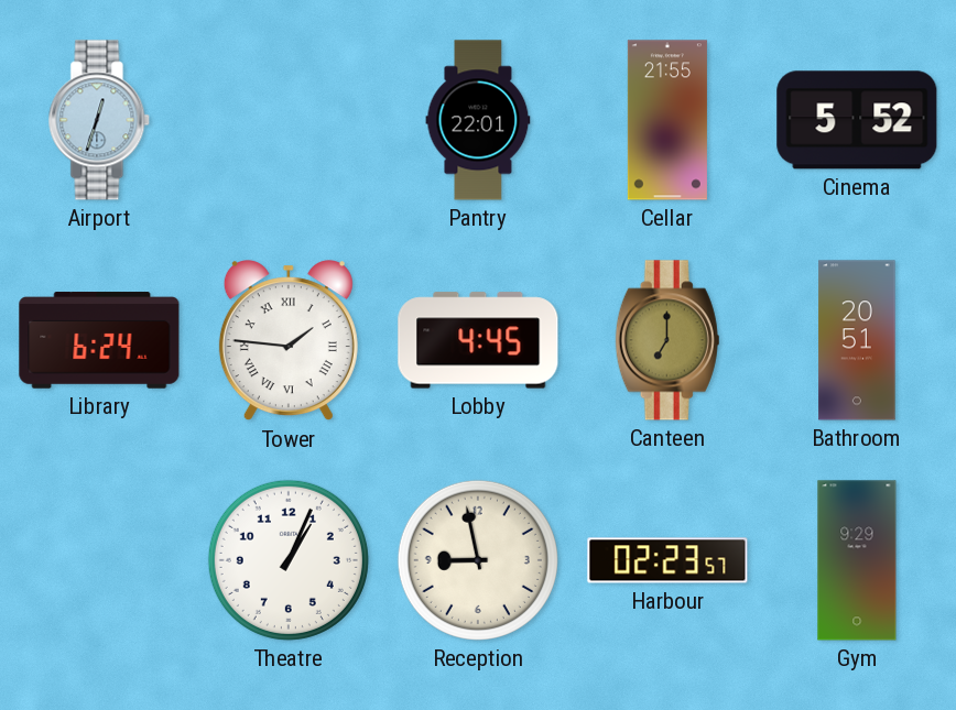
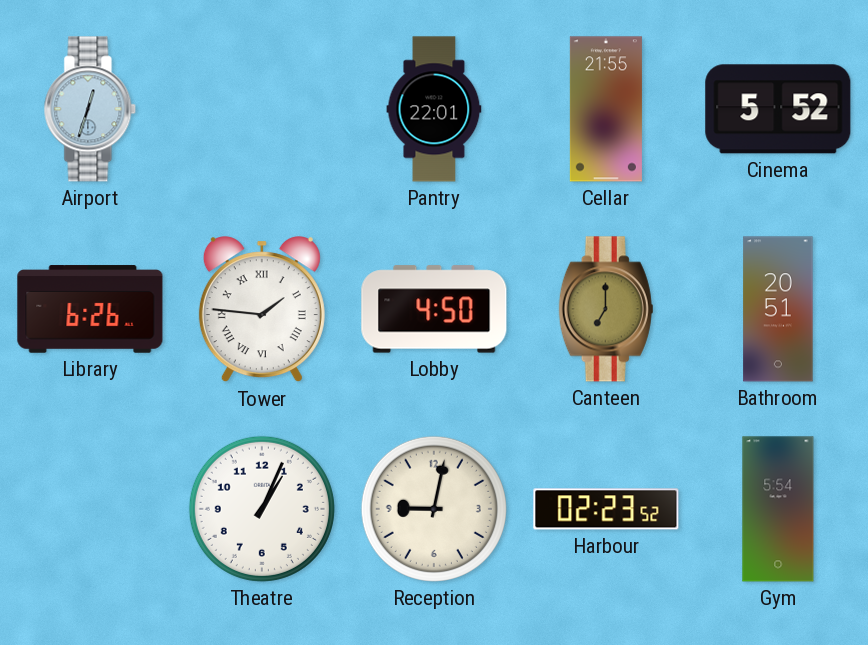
Library: 6:24 -> 6:26
Lobby: 4:45 -> 4:50
Reception: 8:58 -> 9:02
Harbour: 02:23:57 -> 02:23:52
Gym: 9:29 -> 5:54
